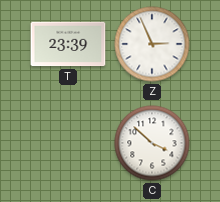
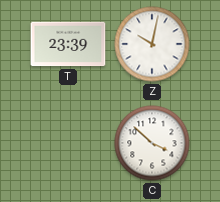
Z: 2:56 -> 10:02
